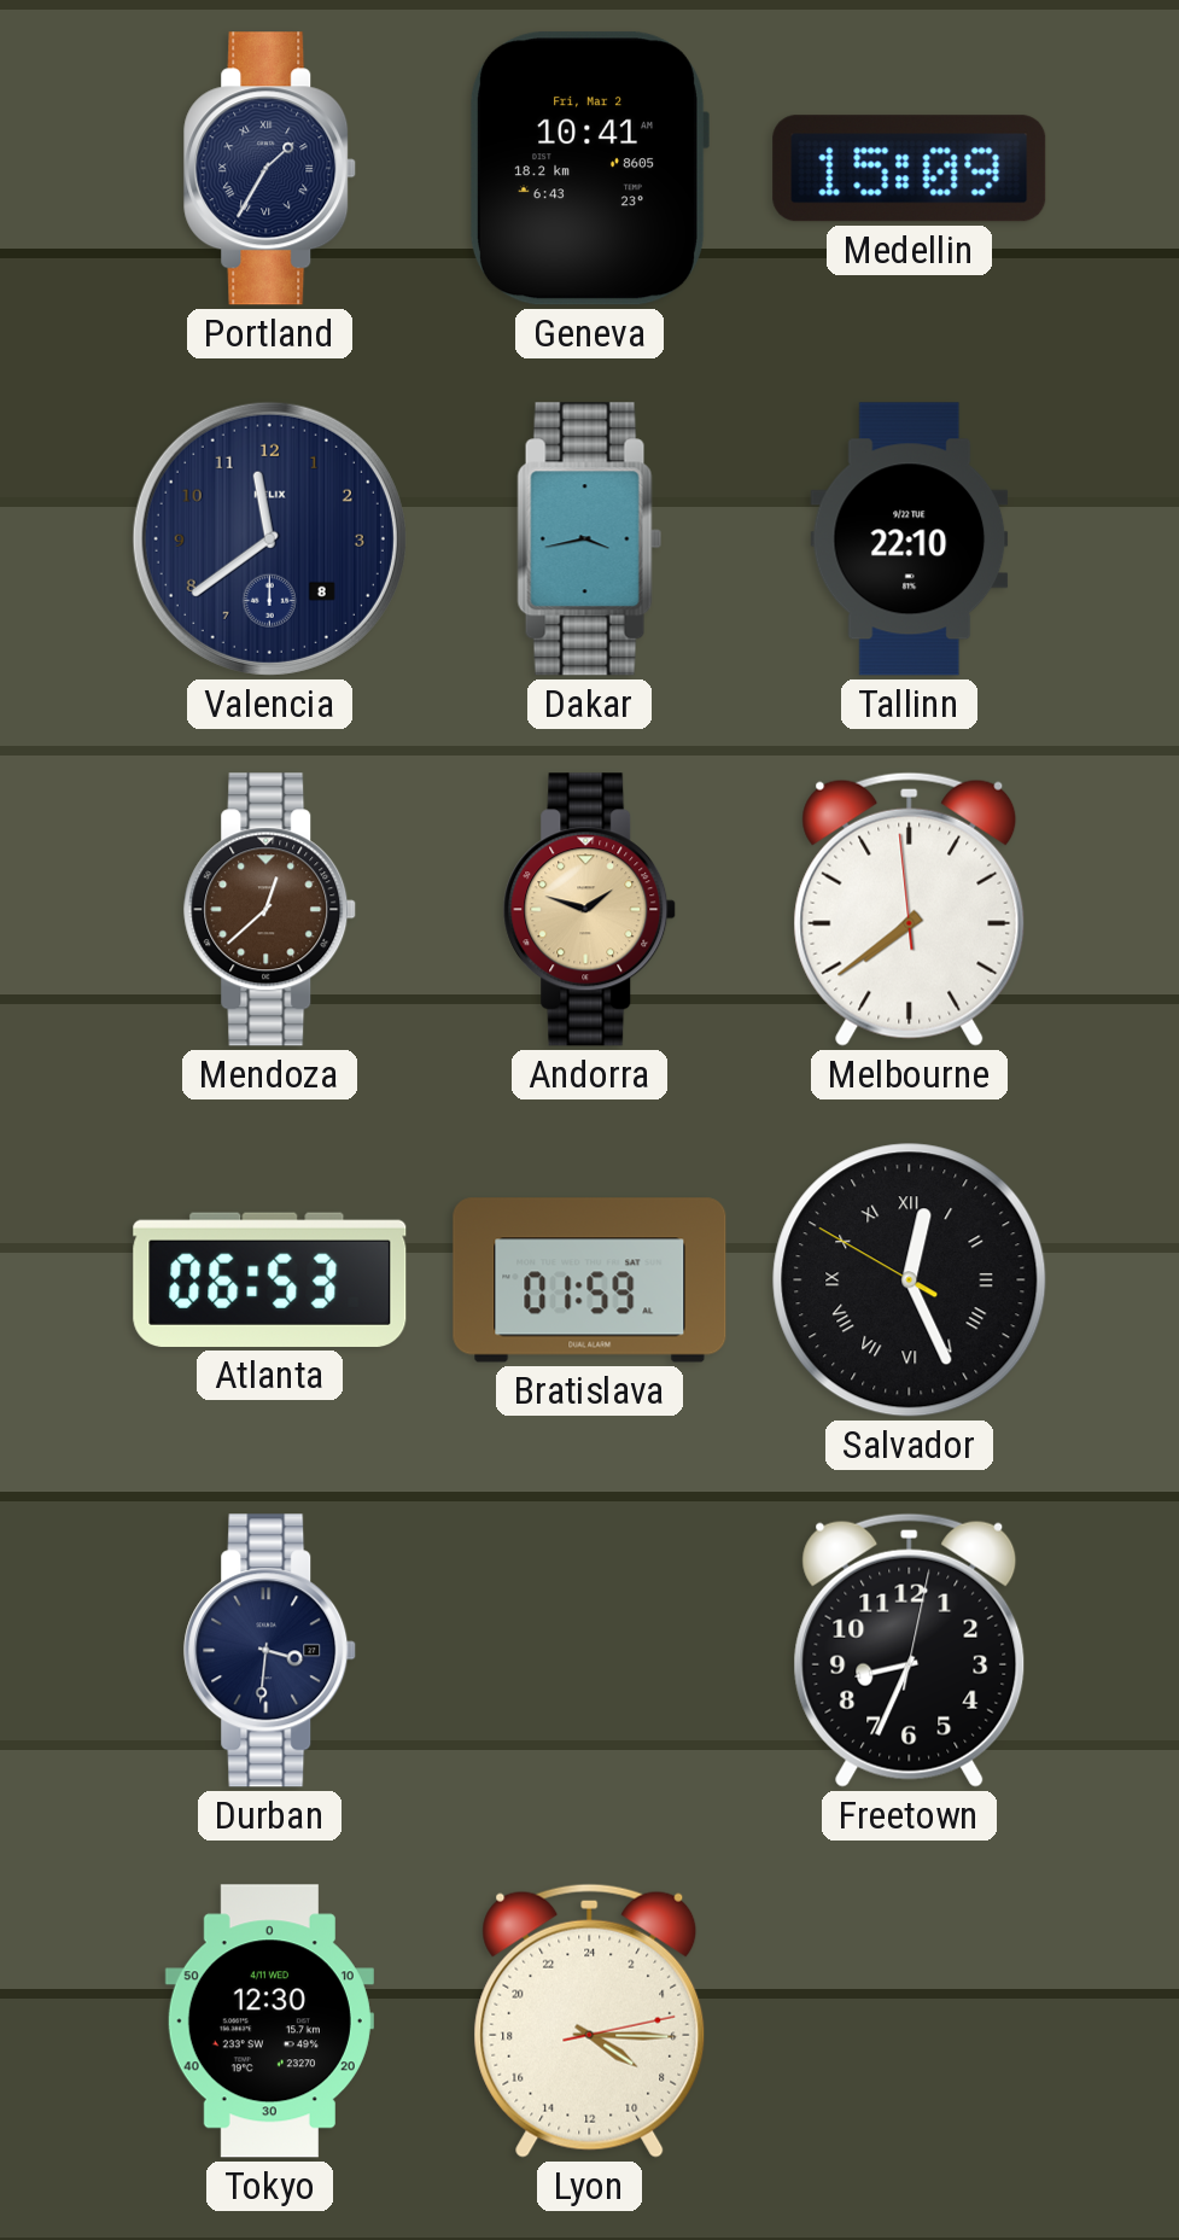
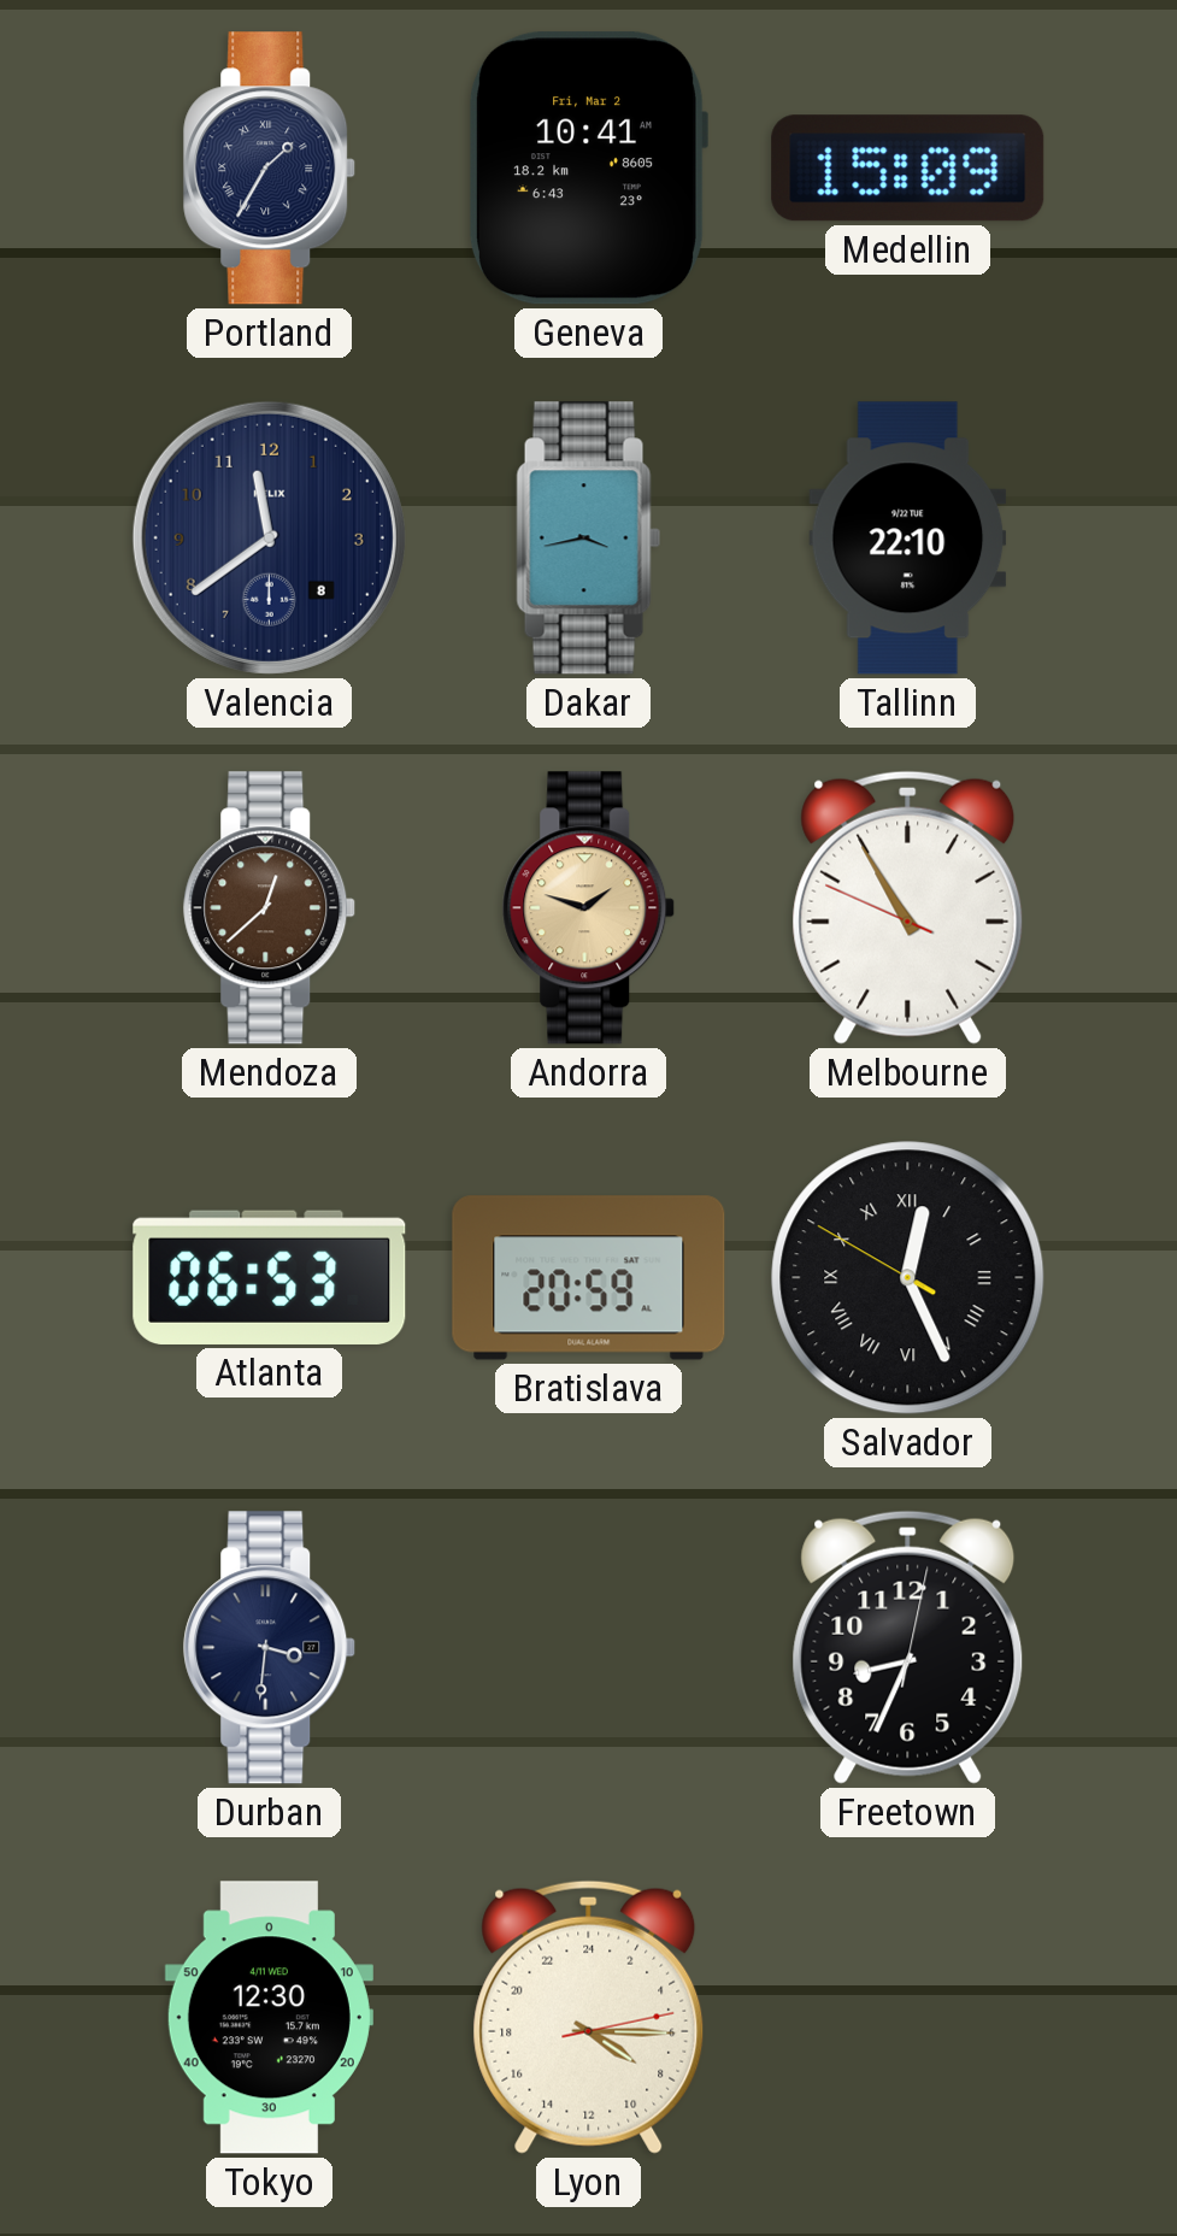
Melbourne: 7:38 -> 10:54
Bratislava: 01:59 -> 20:59
